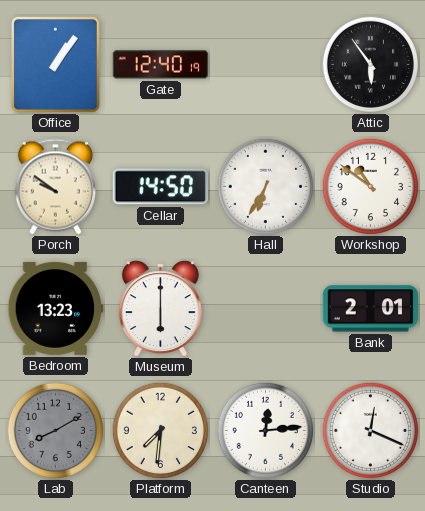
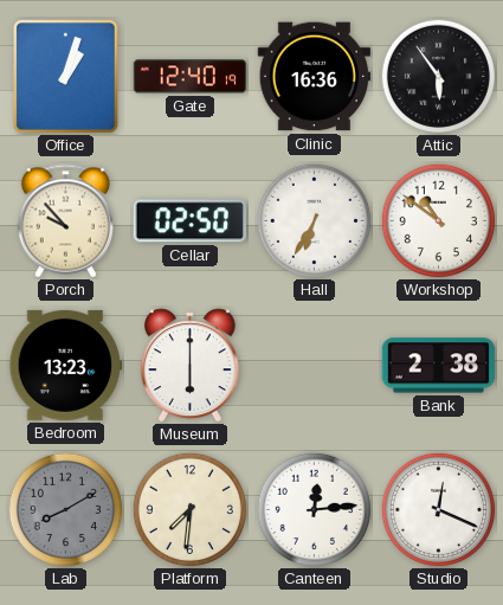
Office: 1:06 -> 1:03
Clinic: none -> 16:36
Porch: 9:51 -> 9:53
Cellar: 14:50 -> 02:50
Bank: 2:01 -> 2:38
